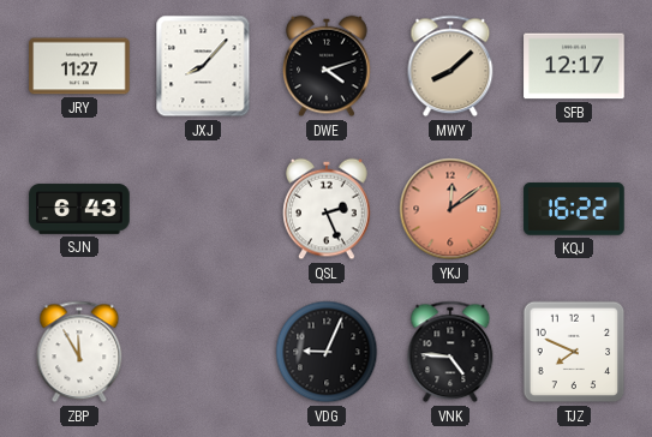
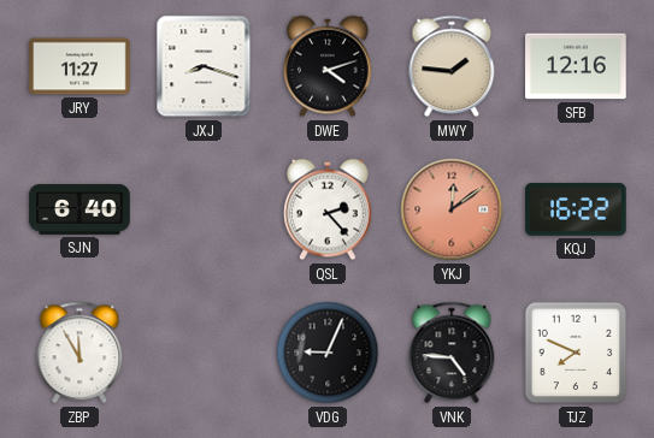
JXJ: 8:07 -> 8:18
MWY: 8:08 -> 1:46
SFB: 12:17 -> 12:16
SJN: 6:43 -> 6:40
QSL: 2:26 -> 2:23
